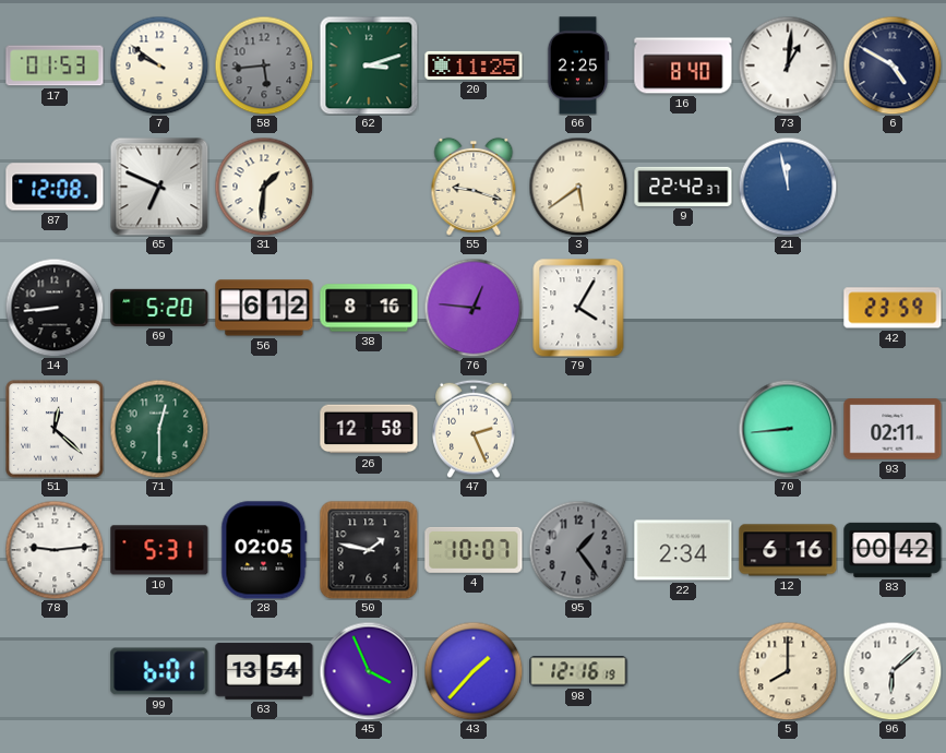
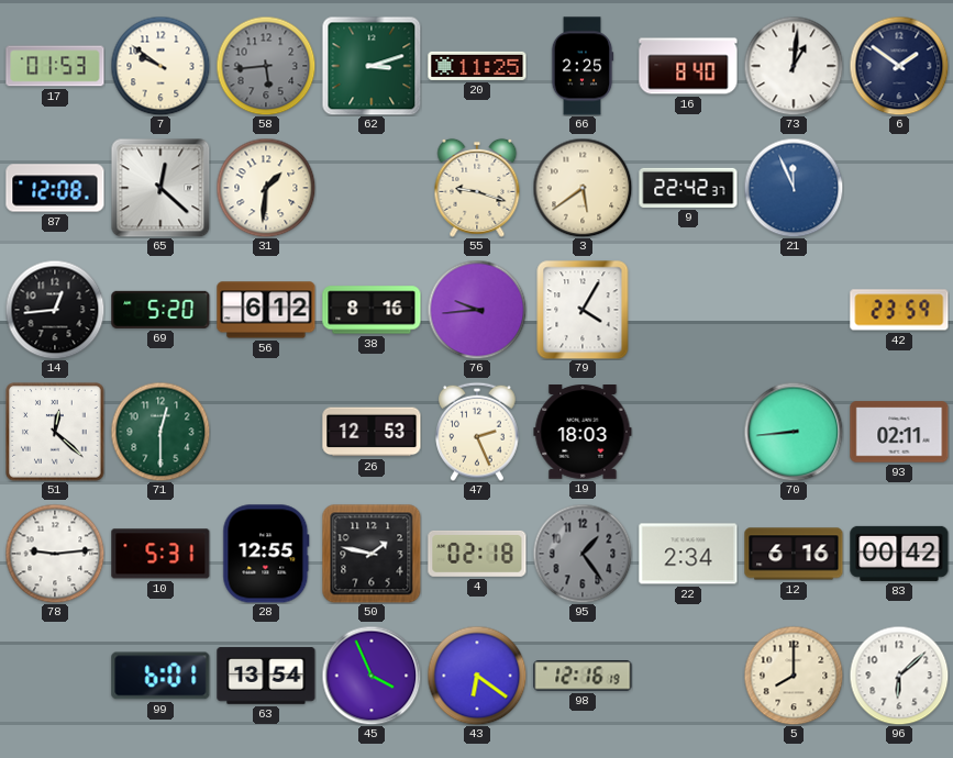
6: 4:50 -> 1:51
65: 6:49 -> 12:22
21: 11:58 -> 11:56
14: 8:44 -> 12:44
76: 12:46 -> 9:44
26: 12:58 -> 12:53
19: none -> 18:03
28: 02:05 -> 12:55
4: 10:07 -> 02:18
43: 1:37 -> 6:21
